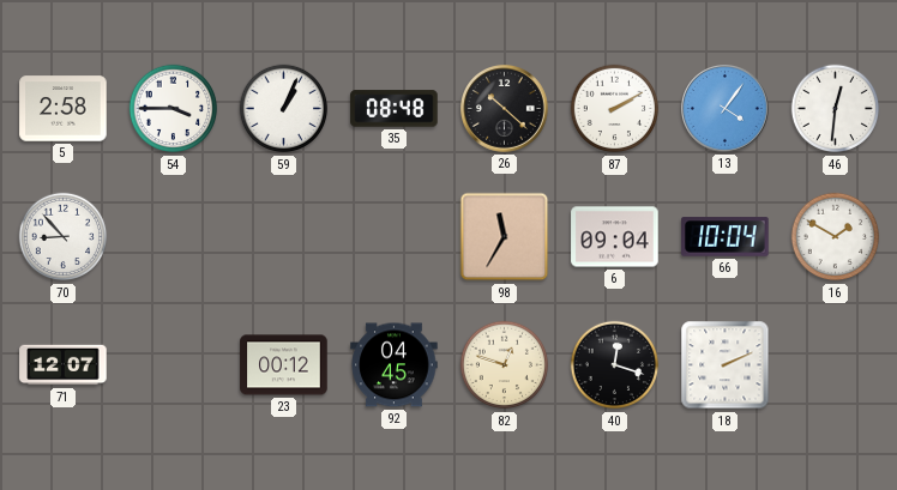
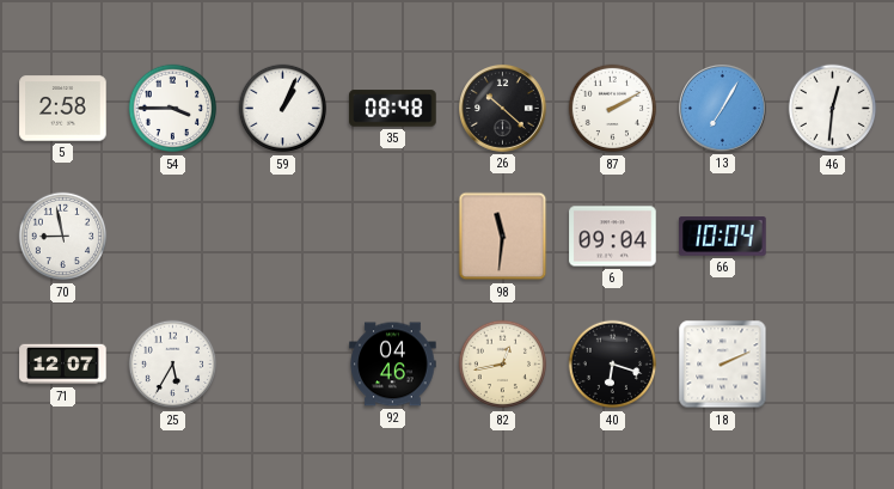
13: 4:06 -> 7:05
70: 8:53 -> 8:58
98: 11:35 -> 11:31
16: 1:50 -> none
25: none -> 5:35
23: 00:12 -> none
92: 04:45 -> 04:46
82: 12:48 -> 12:43
40: 12:18 -> 6:18
